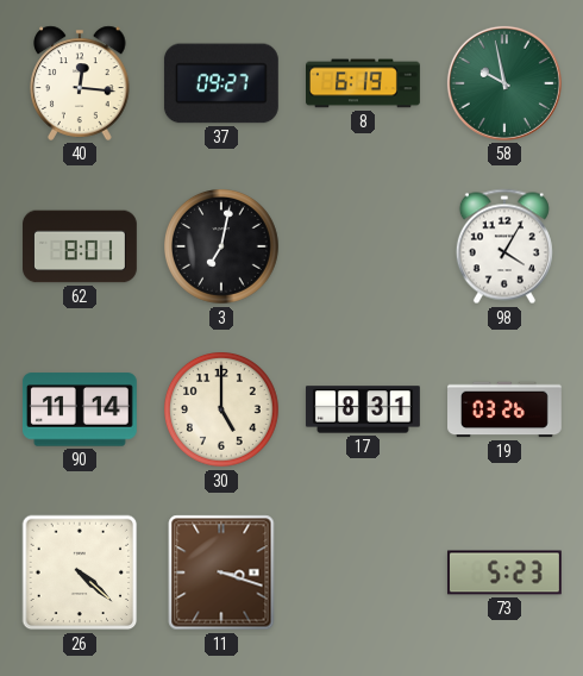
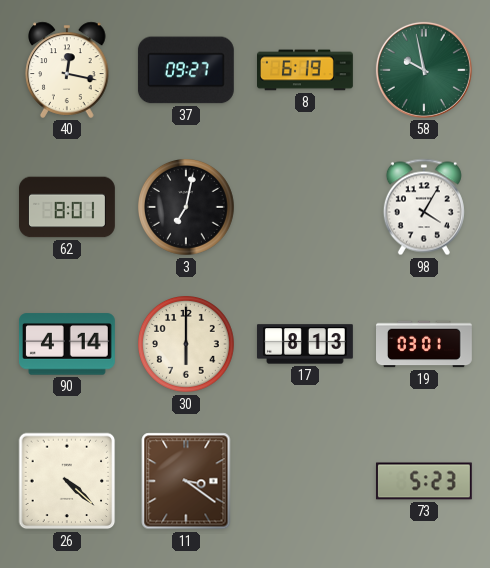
40: 12:16 -> 12:17
90: 11:14 -> 4:14
30: 5:00 -> 6:00
17: 8:31 -> 8:13
19: 03:26 -> 03:01
11: 3:18 -> 3:21
